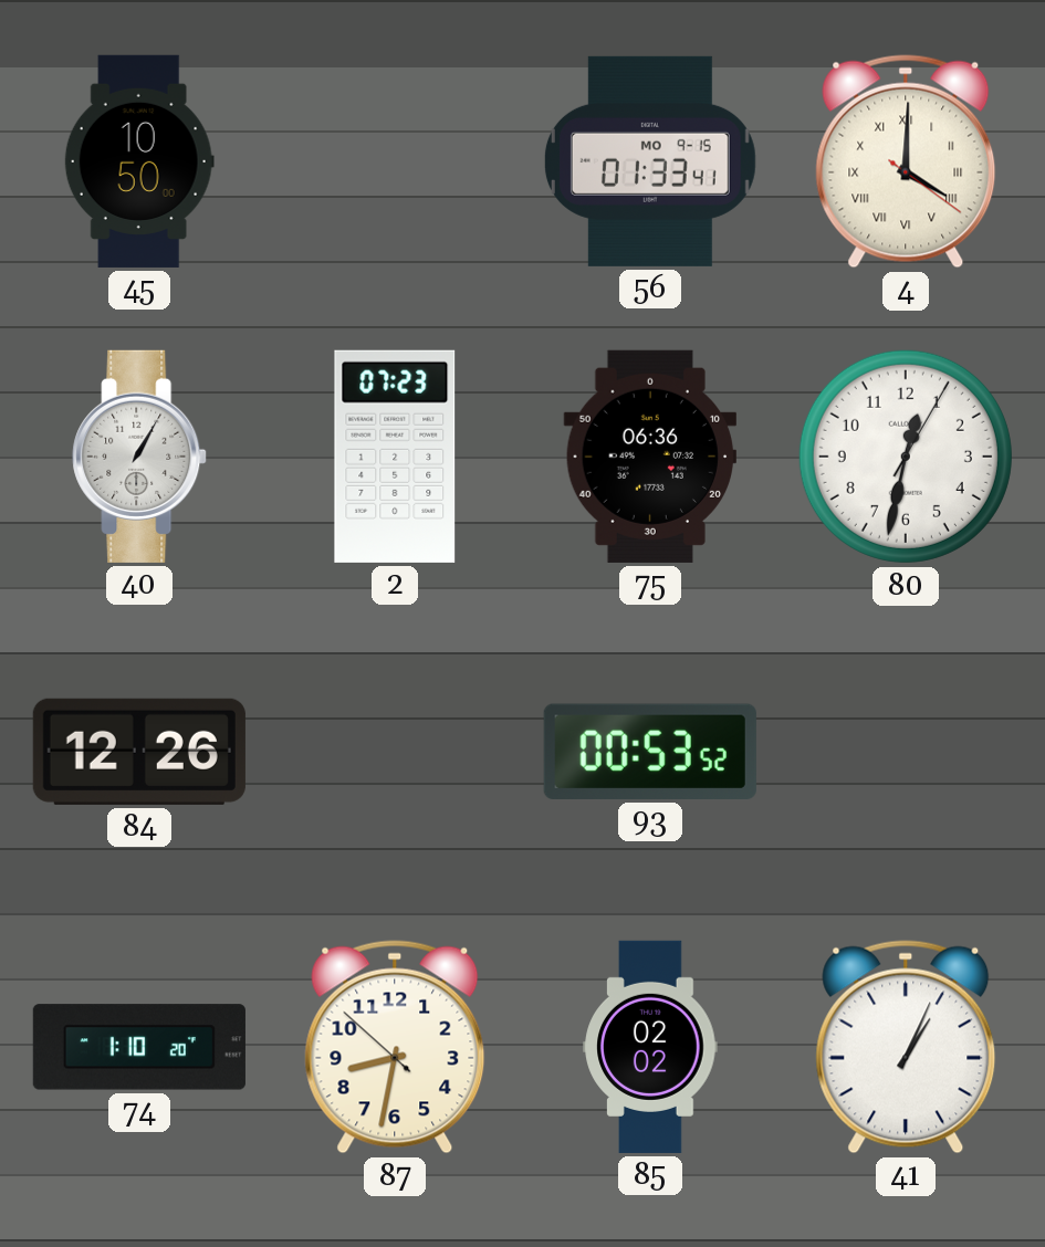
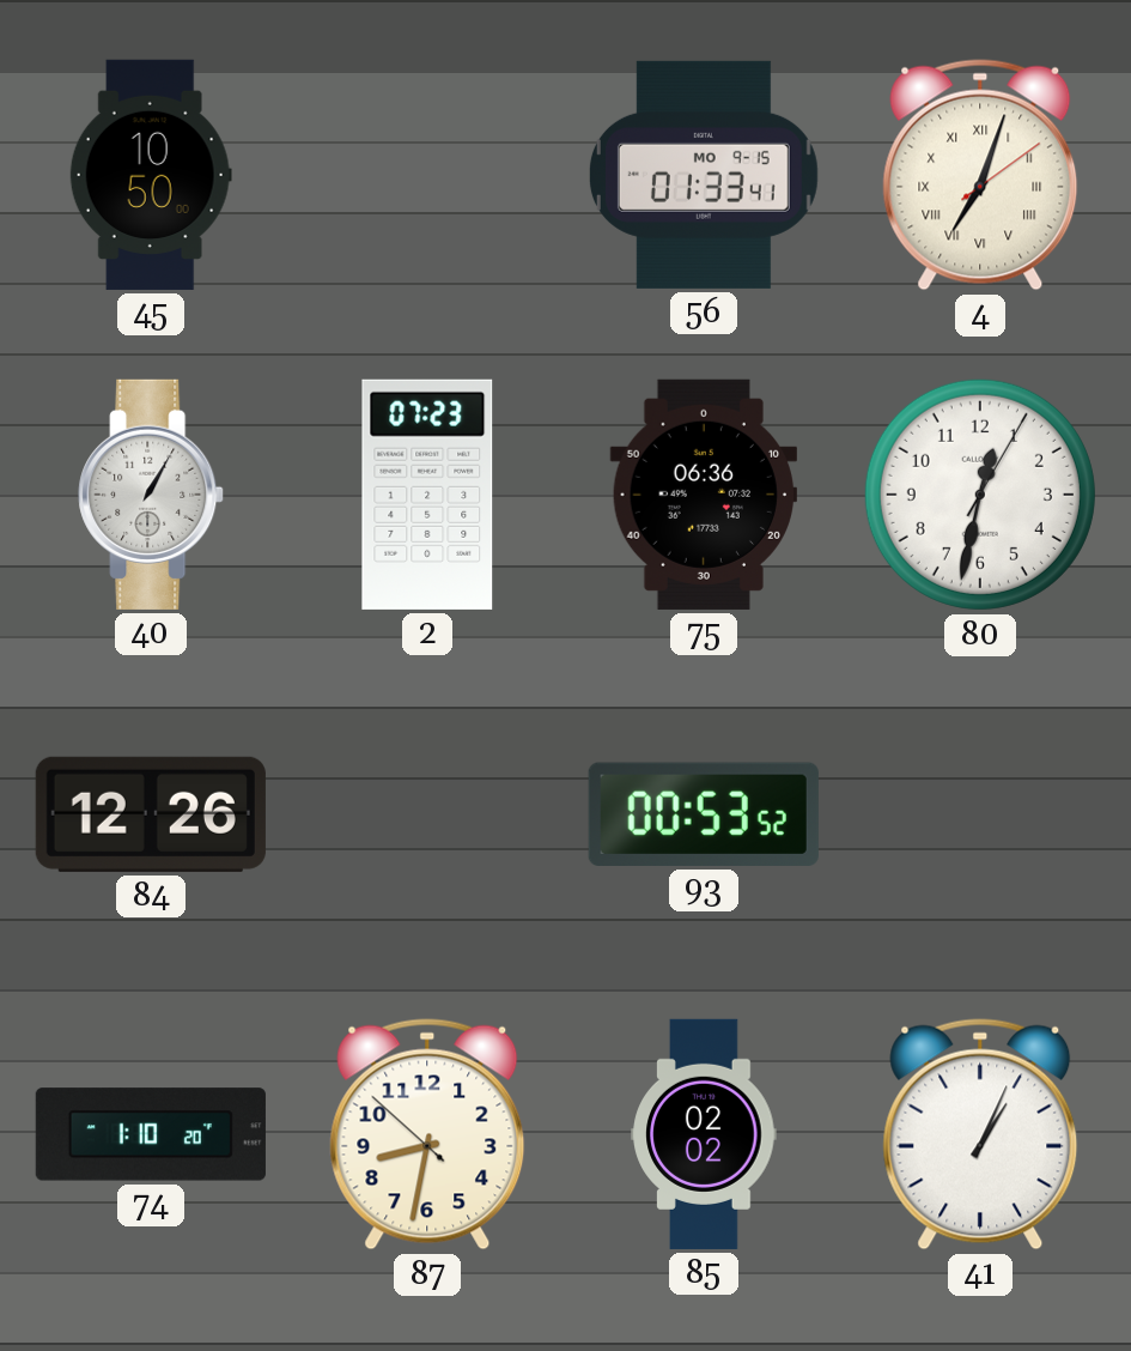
4: 4:00 -> 7:03
